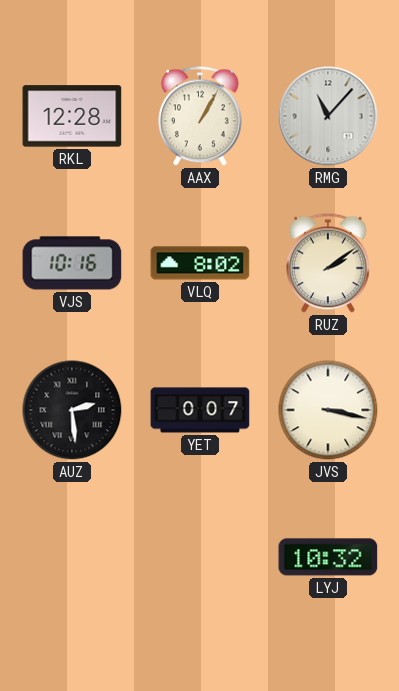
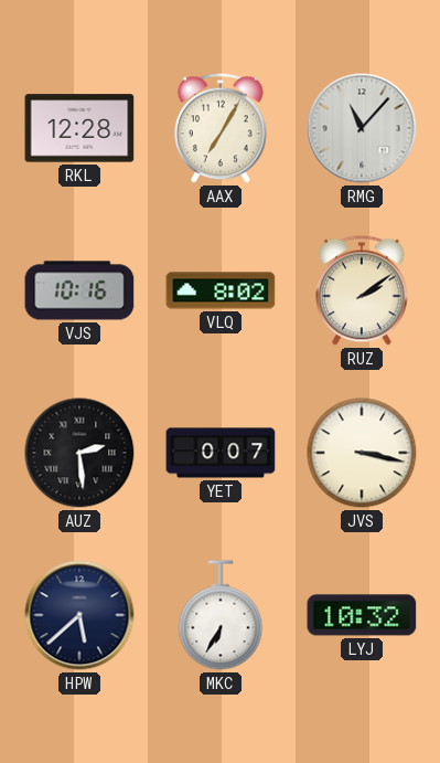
AAX: 1:05 -> 7:05
HPW: none -> 5:38
MKC: none -> 6:35
